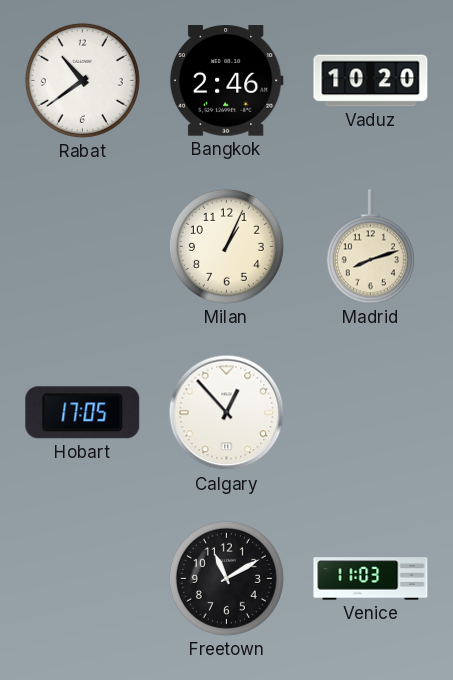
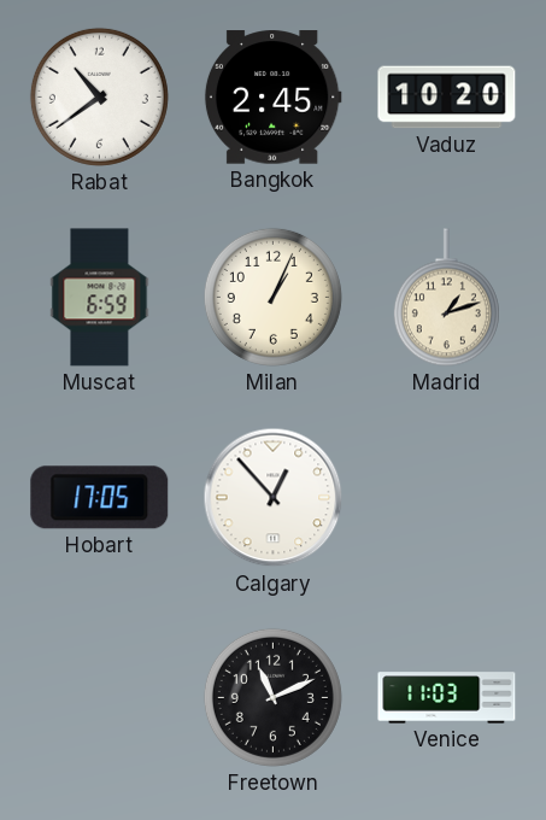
Bangkok: 2:46 -> 2:45
Muscat: none -> 6:59
Madrid: 8:12 -> 1:12
Freetown: 11:10 -> 11:11
